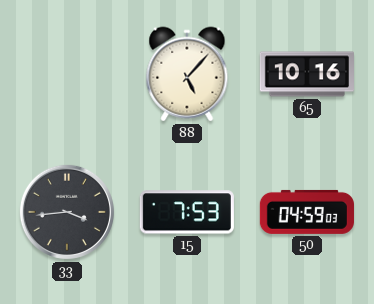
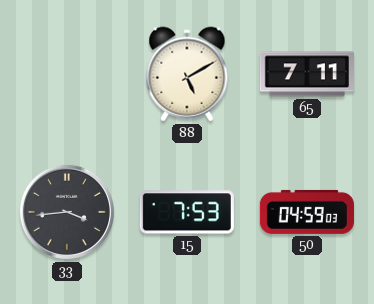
88: 5:07 -> 5:10
65: 10:16 -> 7:11
